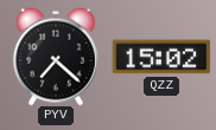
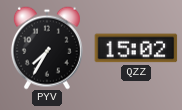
PYV: 7:22 -> 7:35
